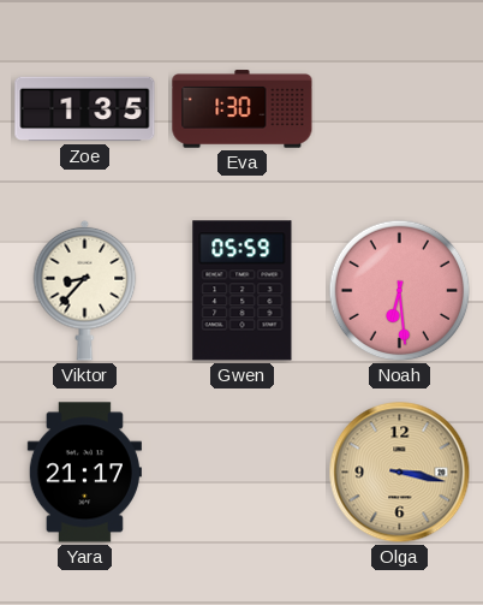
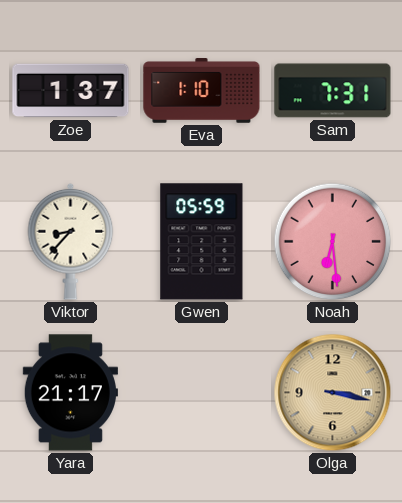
Zoe: 1:35 -> 1:37
Eva: 1:30 -> 1:10
Sam: none -> 7:31
